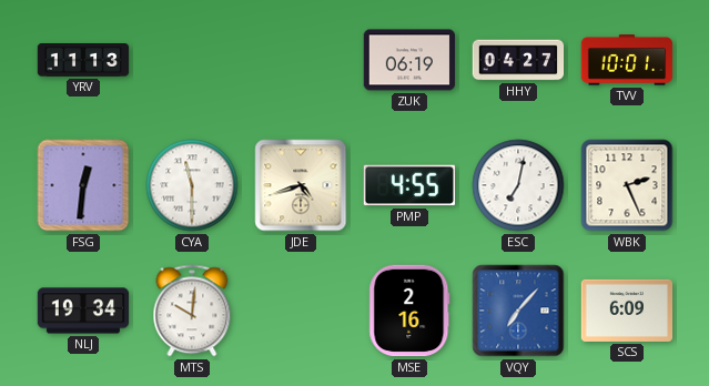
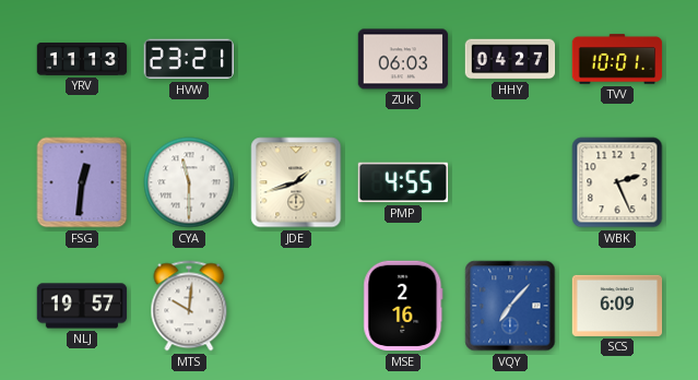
HVW: none -> 23:21
ZUK: 06:19 -> 06:03
JDE: 4:42 -> 1:42
ESC: 7:02 -> none
NLJ: 19:34 -> 19:57
